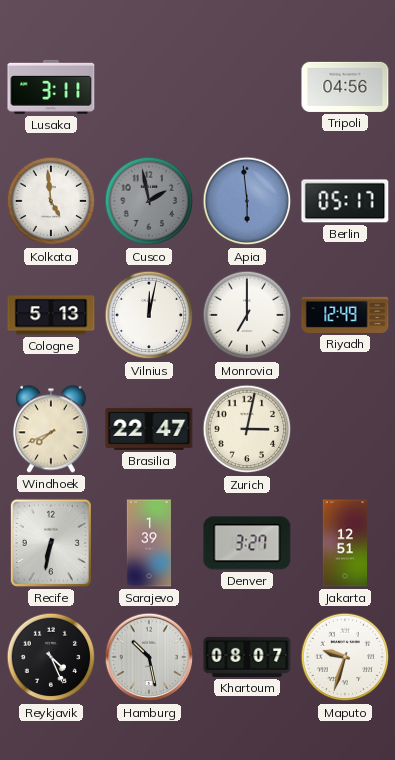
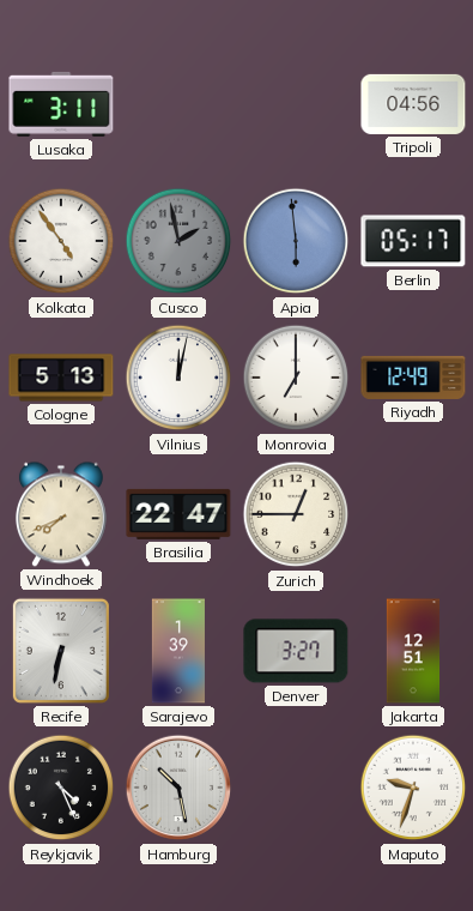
Kolkata: 4:59 -> 4:54
Zurich: 3:02 -> 12:45
Khartoum: 08:07 -> none
